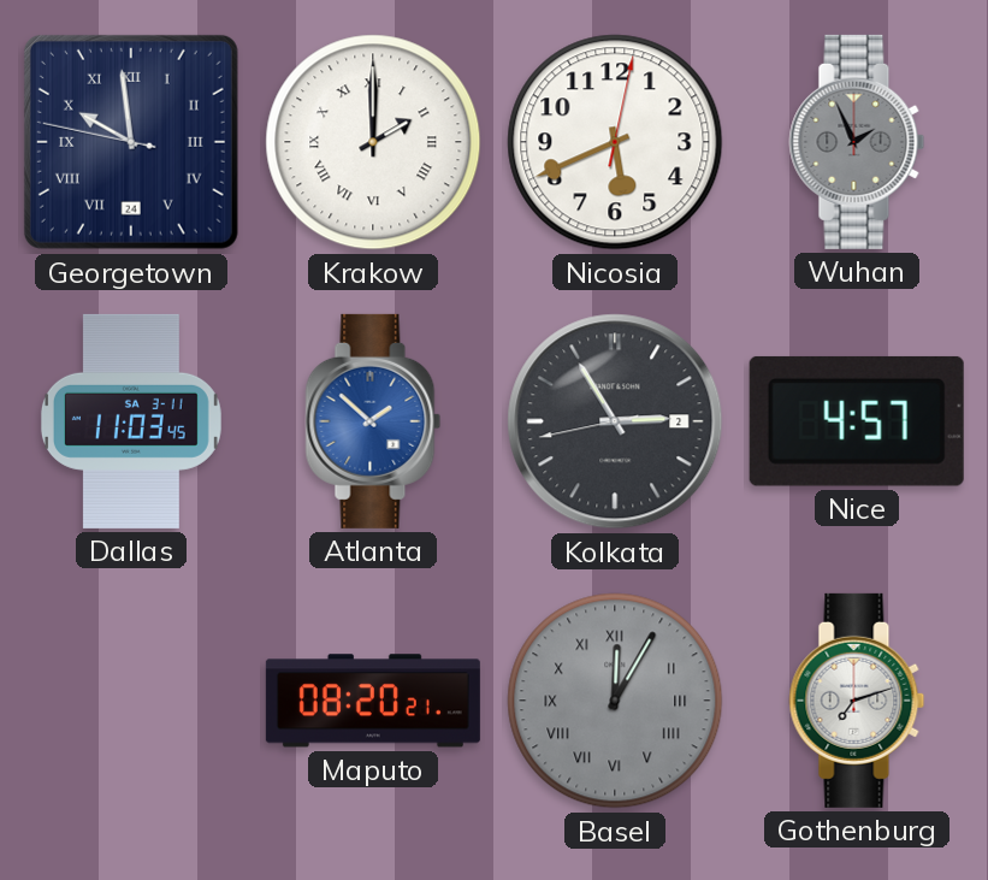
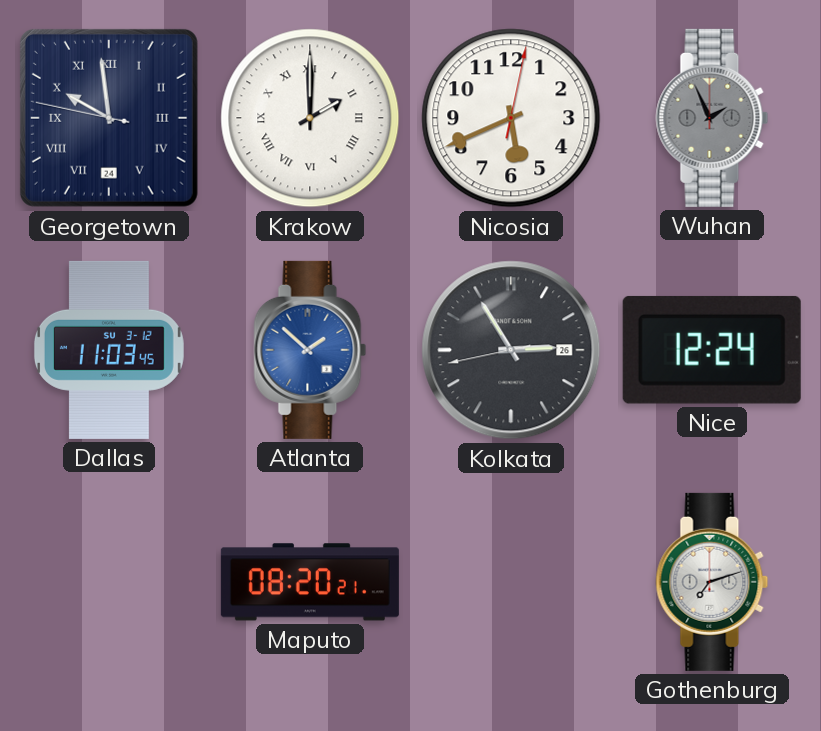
Dallas date: SA 3-11 -> SU 3-12
Kolkata date: 2 -> 26
Nice: 4:57 -> 12:24
Basel: 12:05 -> none
